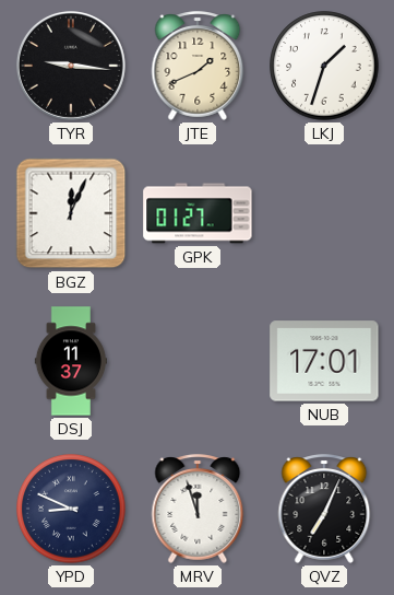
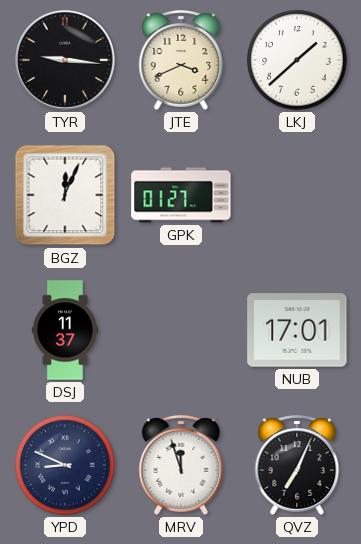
JTE: 1:41 -> 3:41
LKJ: 1:33 -> 1:38
